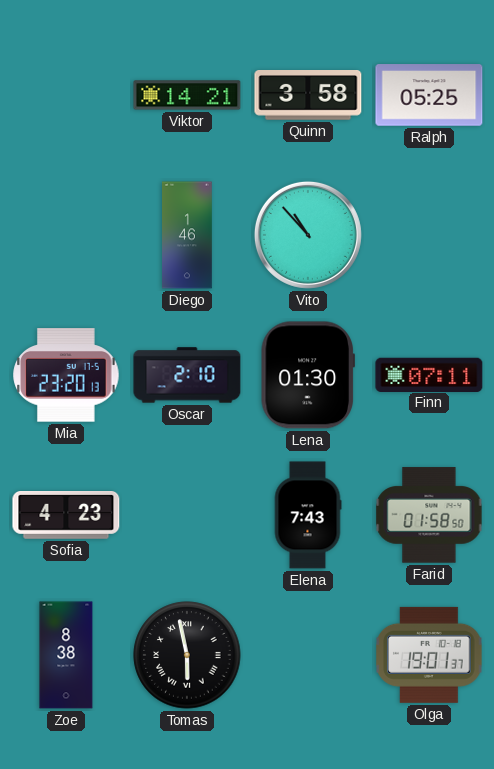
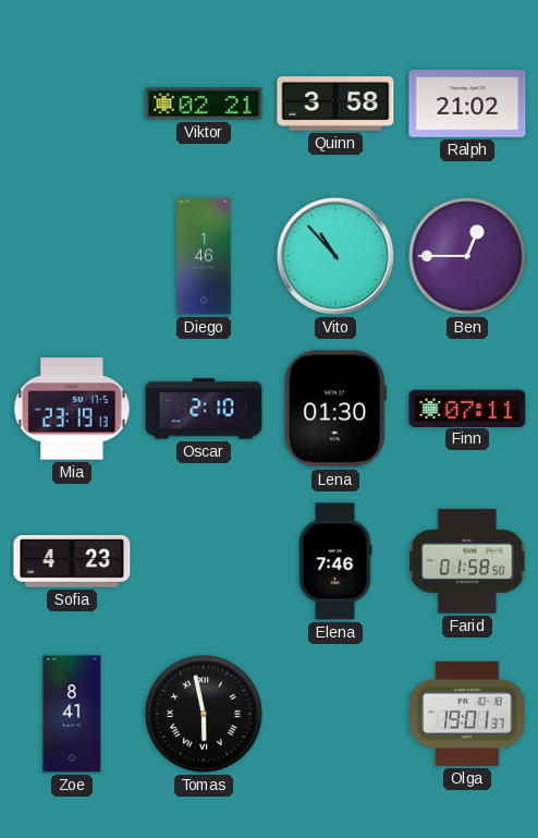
Viktor: 14:21 -> 02:21
Ralph: 05:25 -> 21:02
Ben: none -> 12:45
Mia: 23:20 -> 23:19
Elena: 7:43 -> 7:46
Zoe: 8:38 -> 8:41
